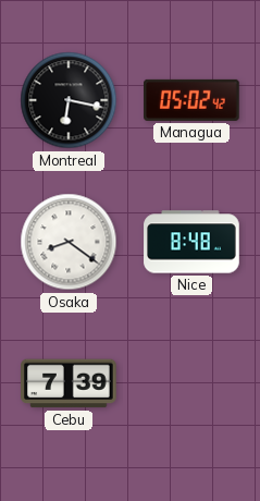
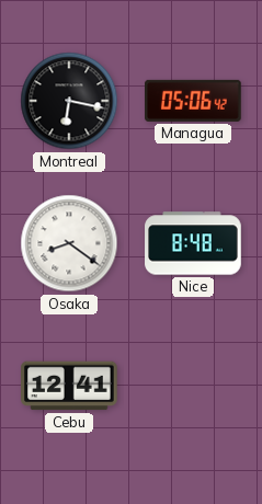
Managua: 05:02 -> 05:06
Cebu: 7:39 -> 12:41
